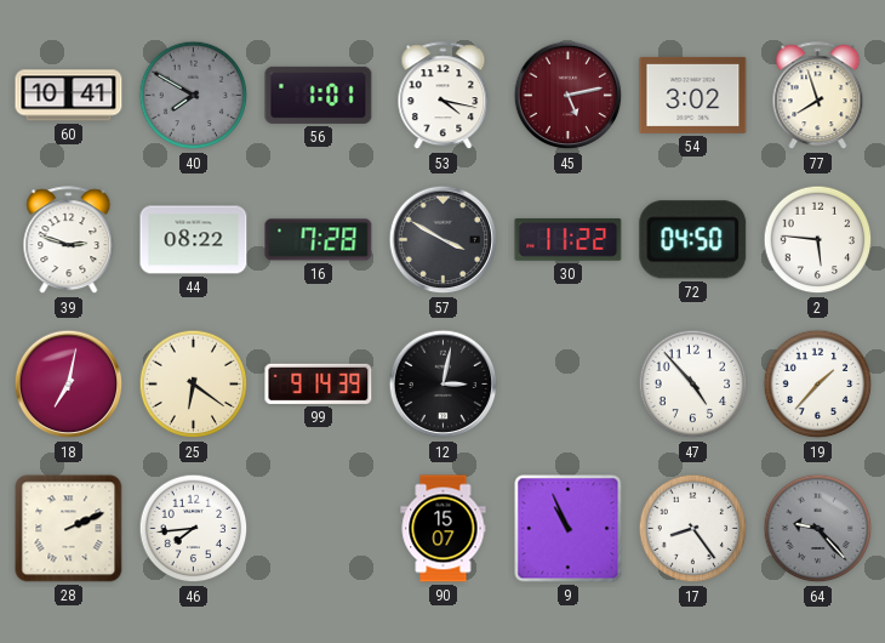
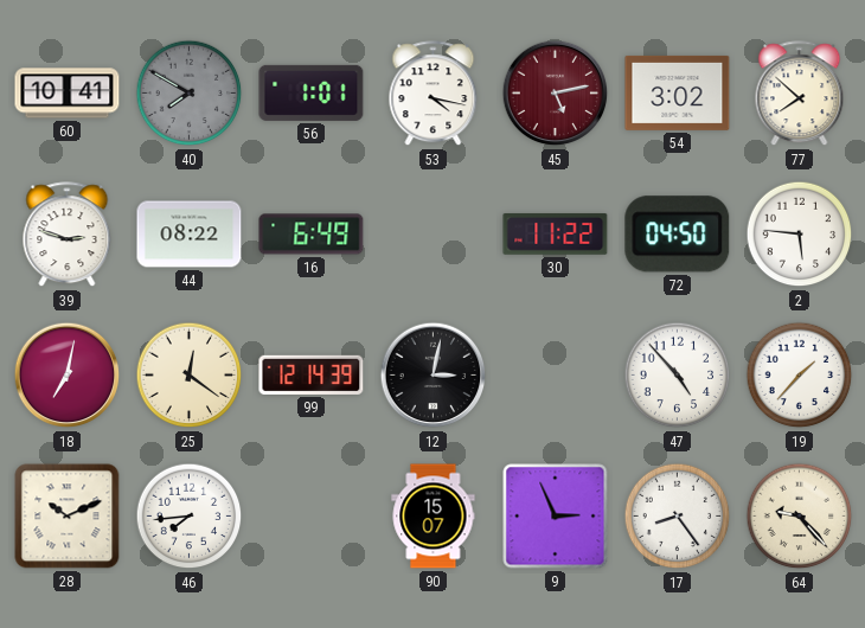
77: 7:57 -> 7:52
16: 7:28 -> 6:49
57: 3:50 -> none
25: 6:21 -> 12:21
99: 9:14 -> 12:14
28: 2:11 -> 10:11
9: 10:56 -> 2:56
64 dial: grey -> cream
